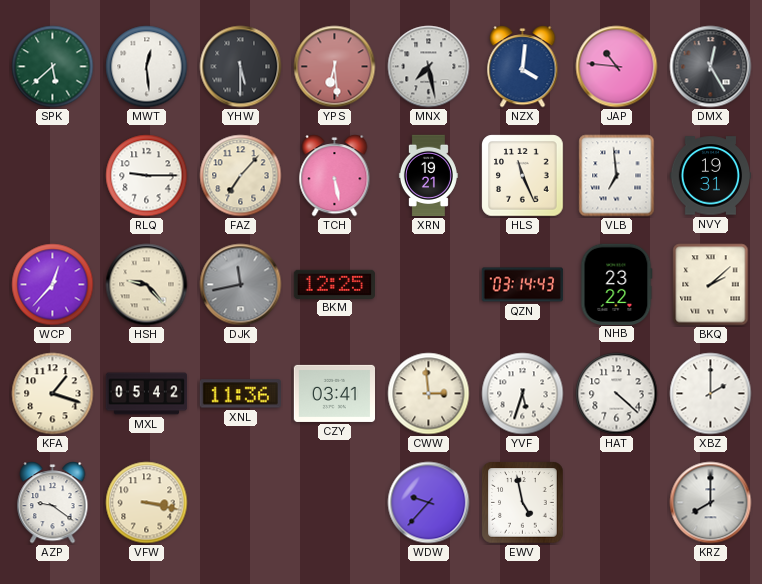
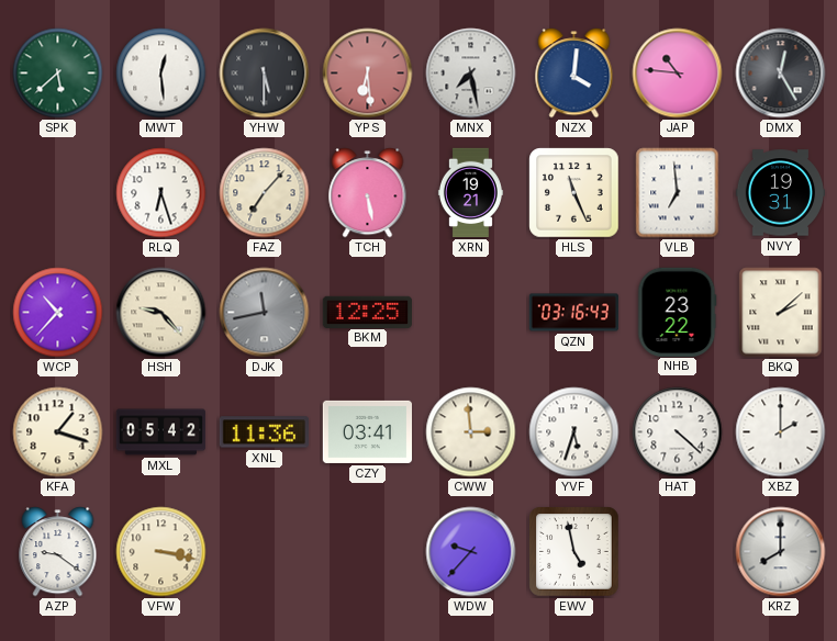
RLQ: 9:15 -> 6:27
WCP: 12:37 -> 10:37
QZN: 03:14 -> 03:16
